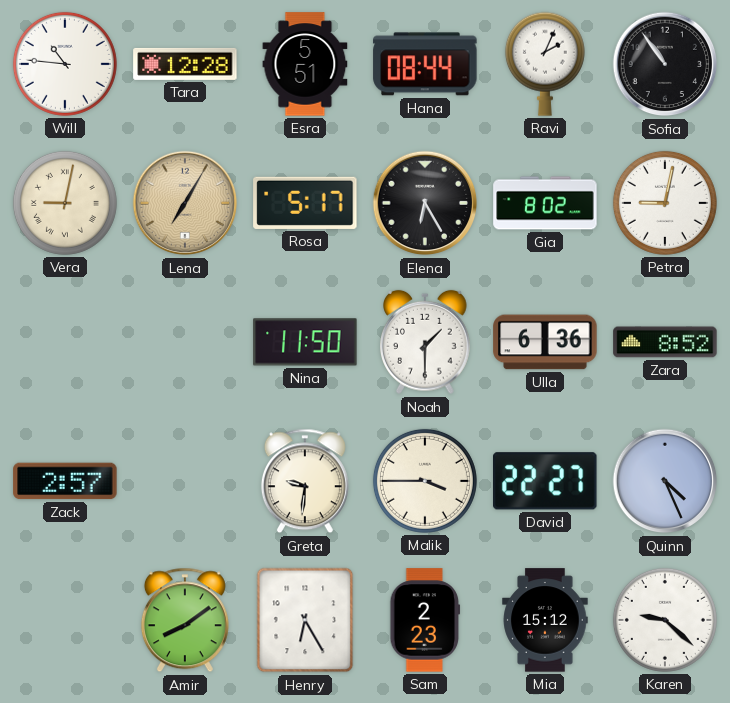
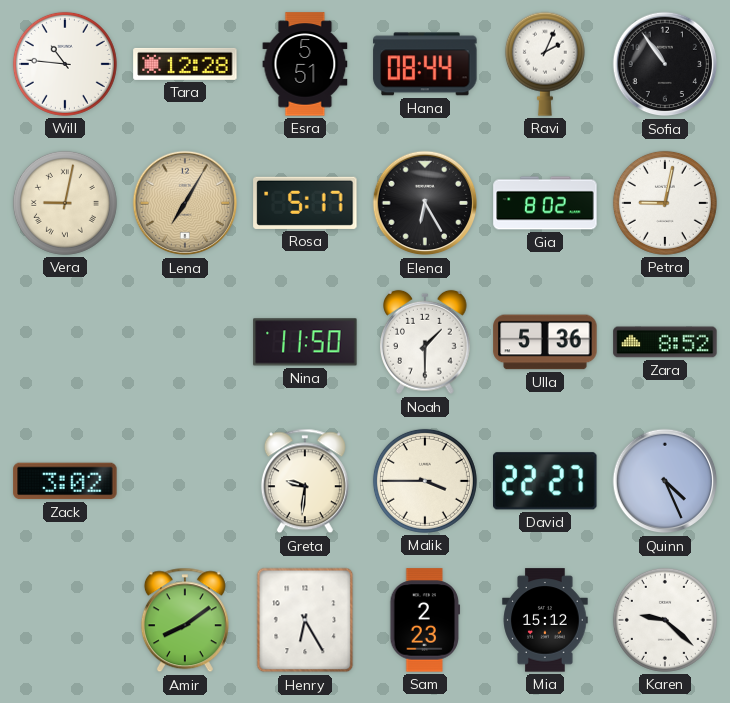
Ulla: 6:36 -> 5:36
Zack: 2:57 -> 3:02
